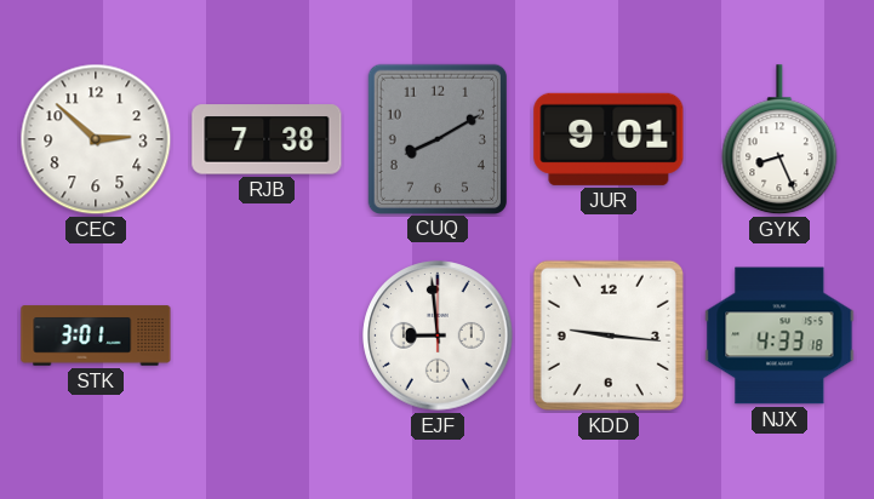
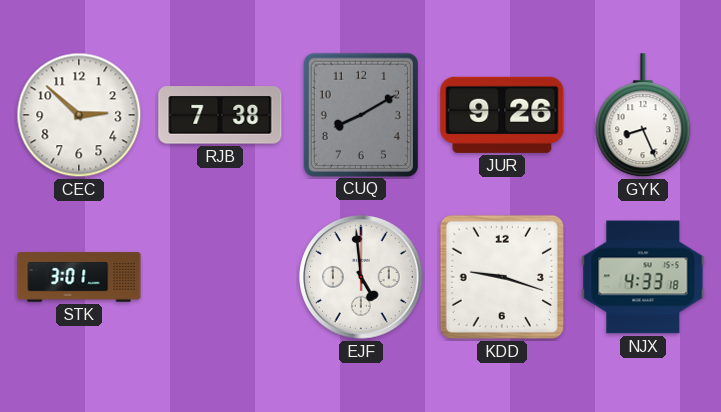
JUR: 9:01 -> 9:26
EJF: 8:59 -> 4:59
KDD: 9:16 -> 9:18
